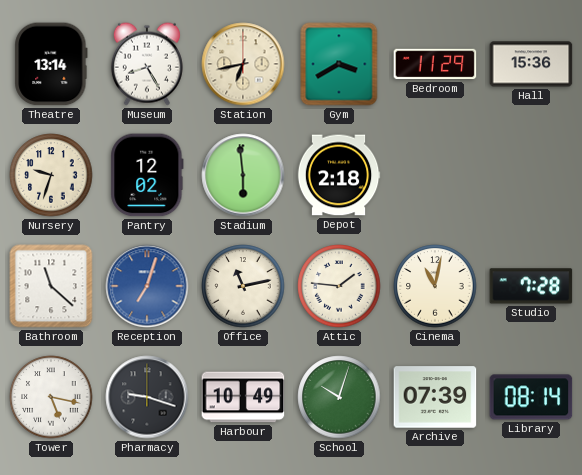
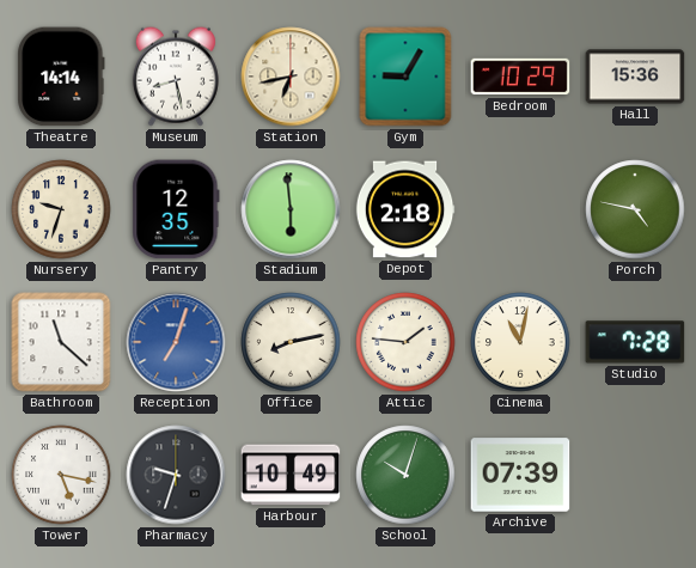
Theatre: 13:14 -> 14:14
Museum: 8:25 -> 8:28
Gym: 3:40 -> 9:05
Bedroom: 11:29 -> 10:29
Pantry: 12:02 -> 12:35
Porch: none -> 4:47
Office: 11:13 -> 8:13
Pharmacy: 9:18 -> 9:33
Library: 08:14 -> none
